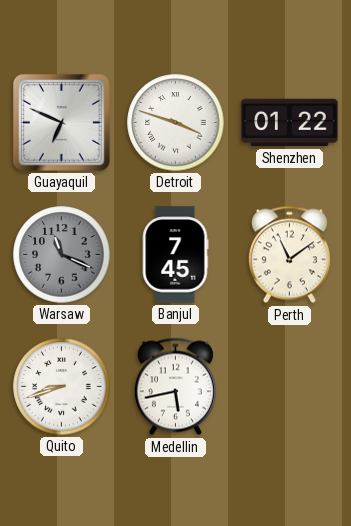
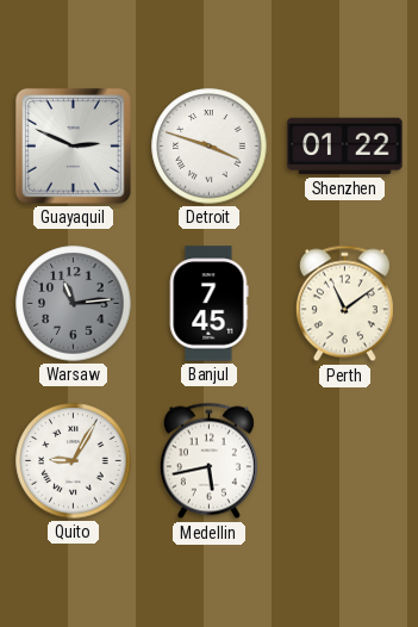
Guayaquil: 6:49 -> 2:49
Warsaw: 11:19 -> 11:14
Quito: 8:42 -> 9:05
